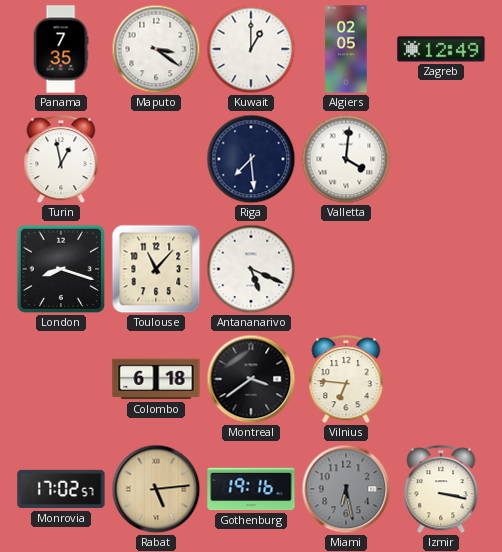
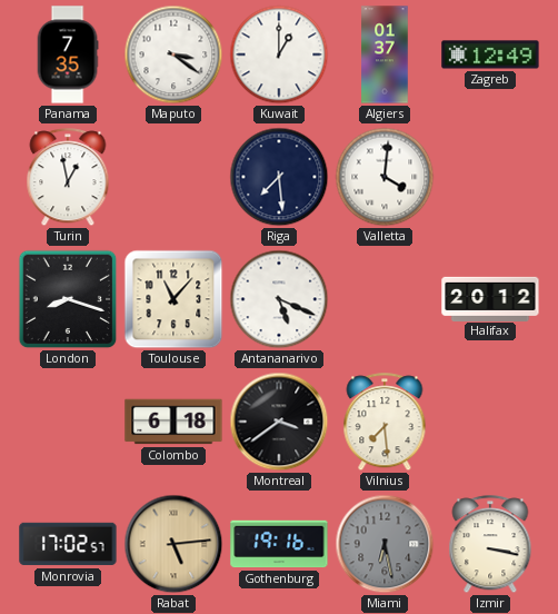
Algiers: 02:05 -> 01:37
Halifax: none -> 20:12
Vilnius: 6:46 -> 7:29
